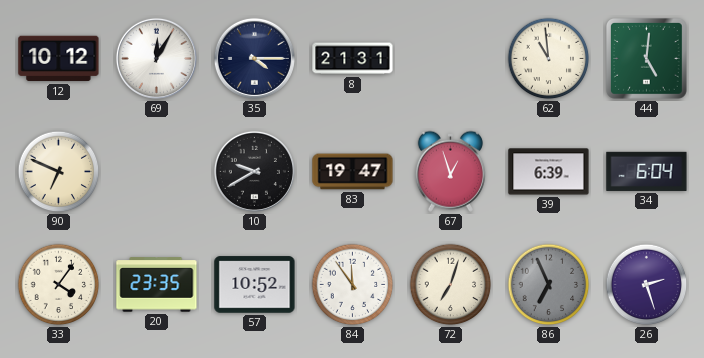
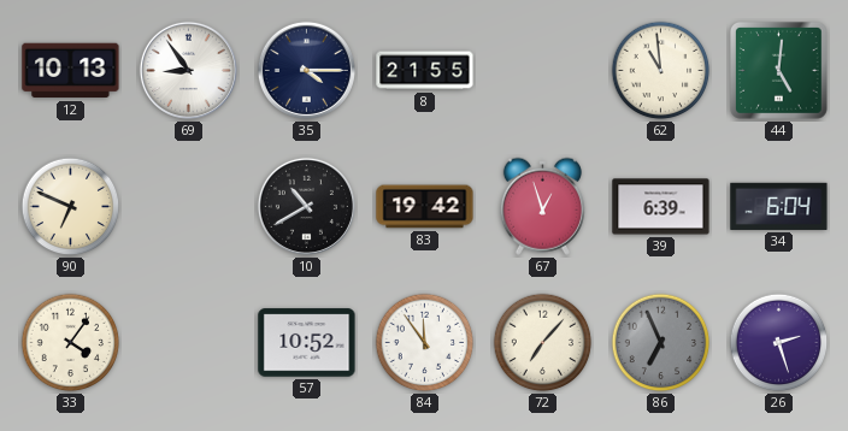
12: 10:12 -> 10:13
69: 12:05 -> 8:54
8: 21:31 -> 21:55
10: 9:40 -> 10:40
83: 19:47 -> 19:42
20: 23:35 -> none
72: 7:03 -> 7:07
